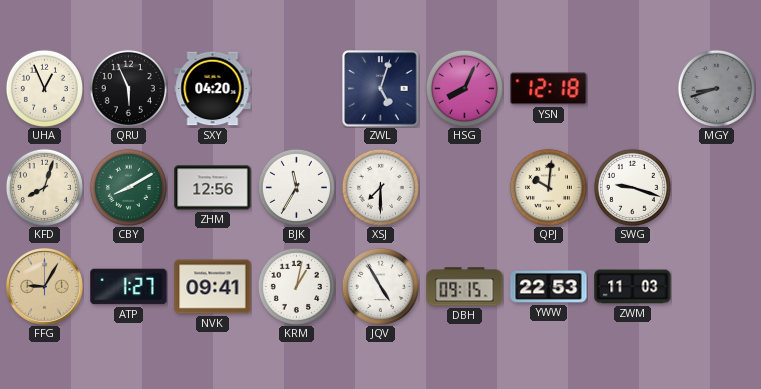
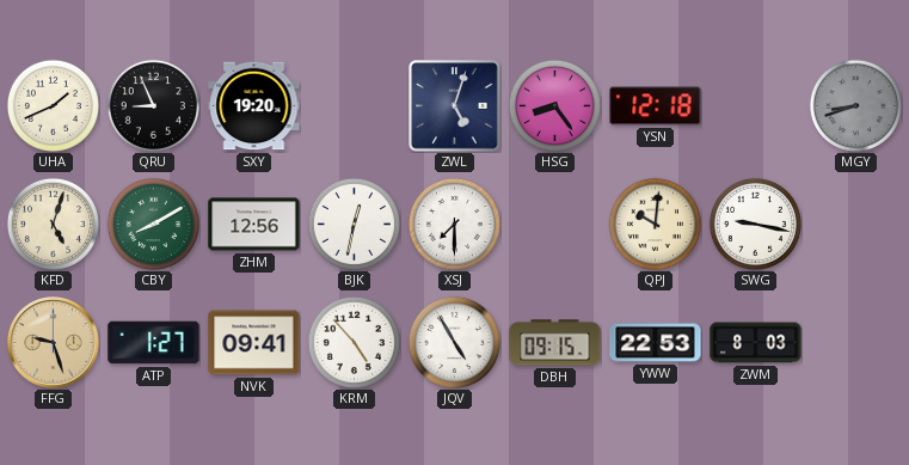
UHA: 12:56 -> 1:41
QRU: 5:56 -> 8:56
SXY: 04:20 -> 19:20
HSG: 8:04 -> 8:24
KFD: 8:03 -> 5:03
BJK: 11:35 -> 12:32
SWG: 9:18 -> 9:17
FFG: 9:05 -> 9:27
KRM: 1:02 -> 4:53
ZWM: 11:03 -> 8:03
